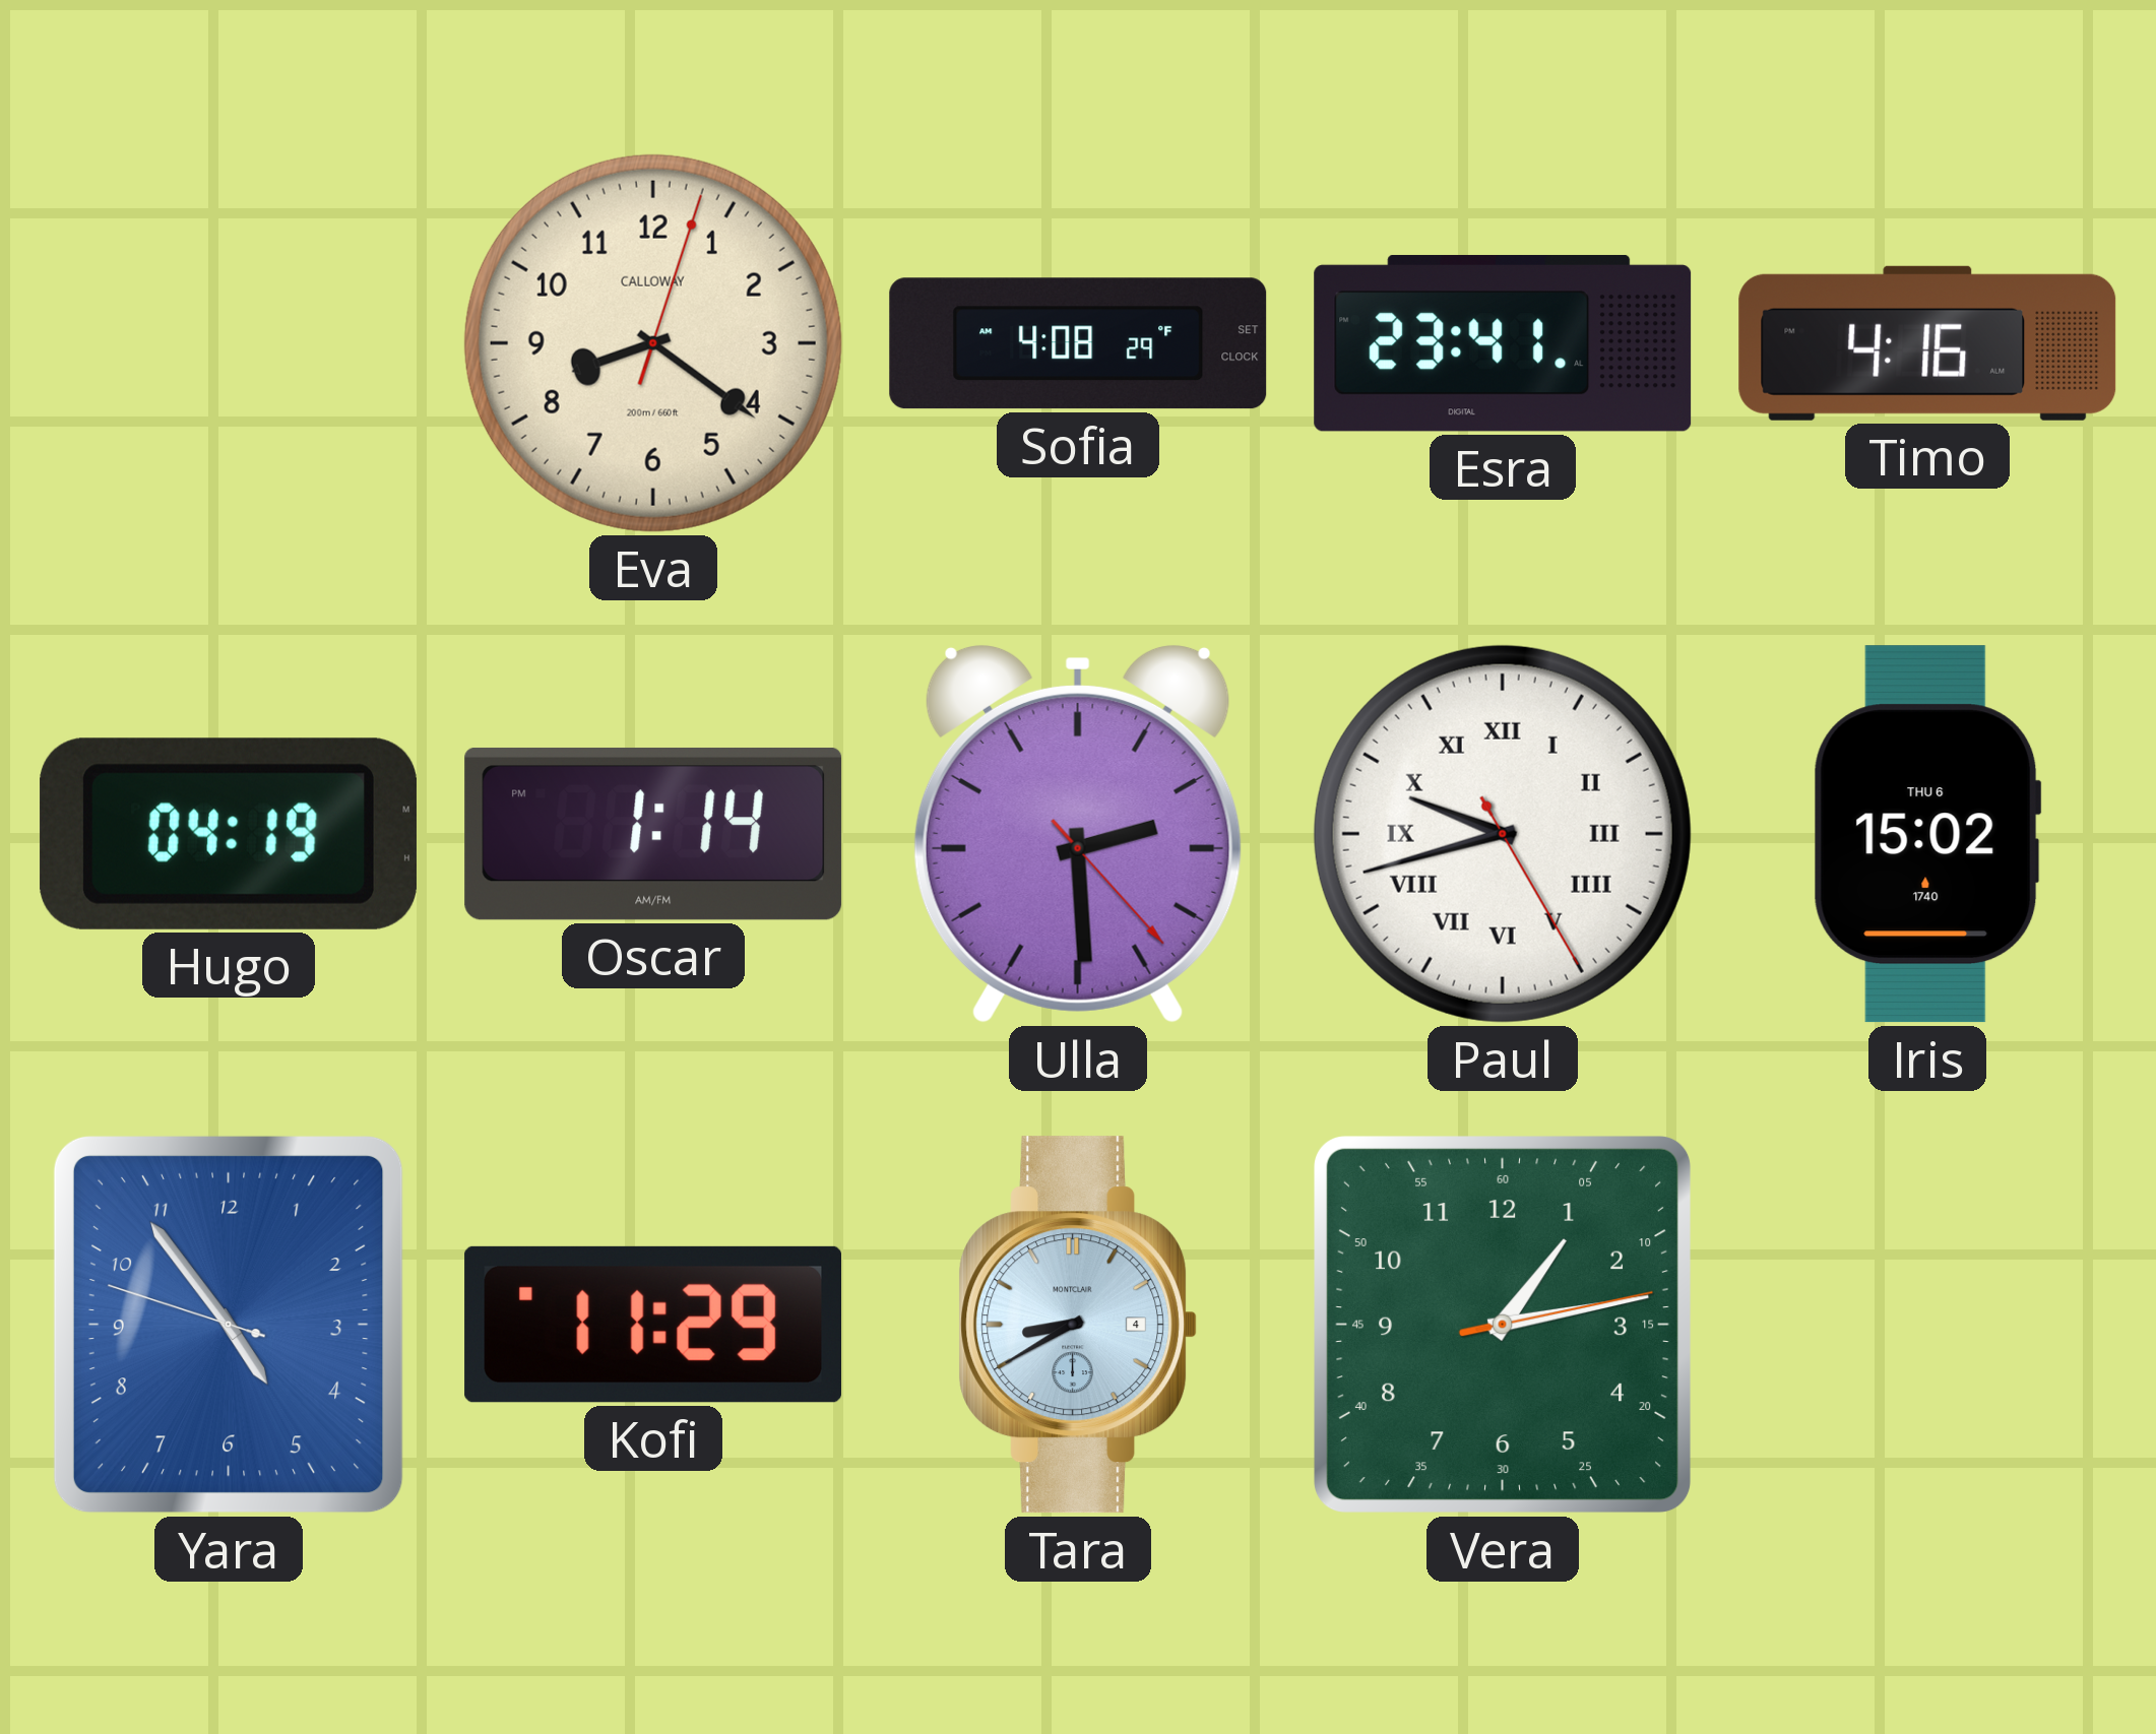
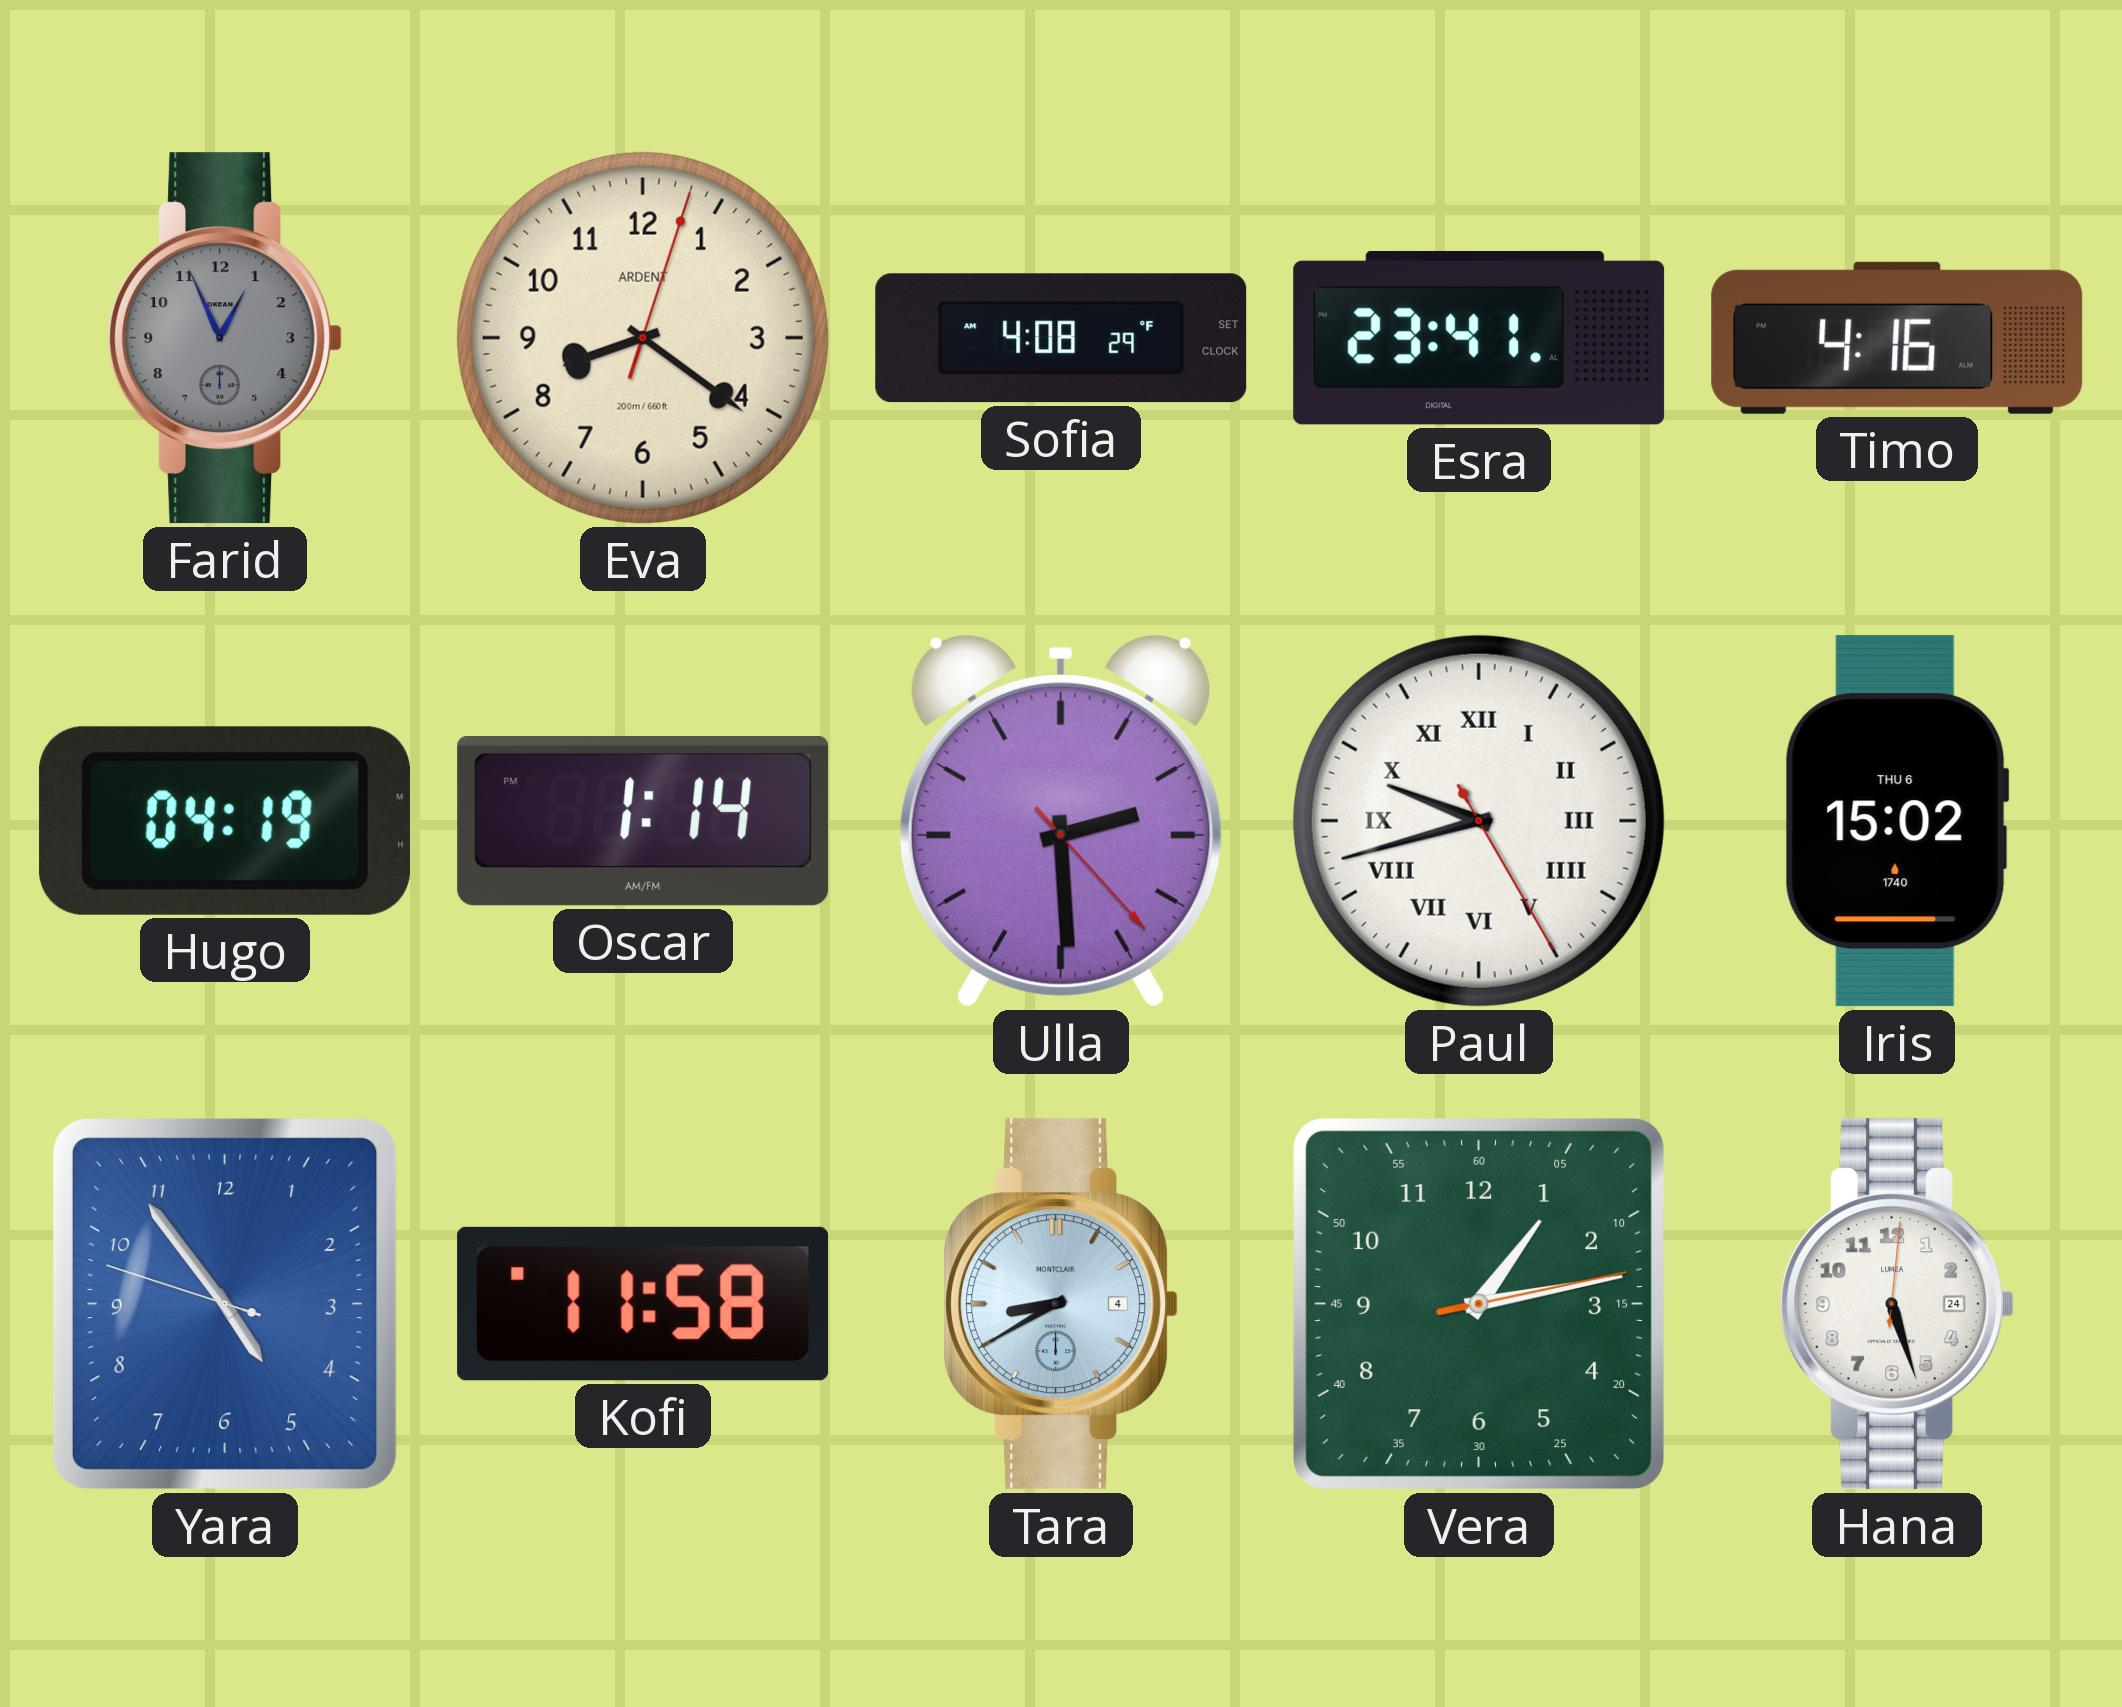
Farid: none -> 12:56
Eva brand: CALLOWAY -> ARDENT
Kofi: 11:29 -> 11:58
Hana: none -> 5:27
